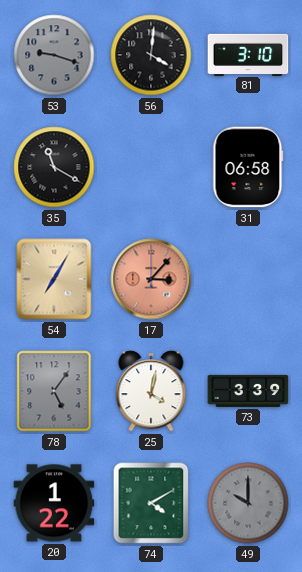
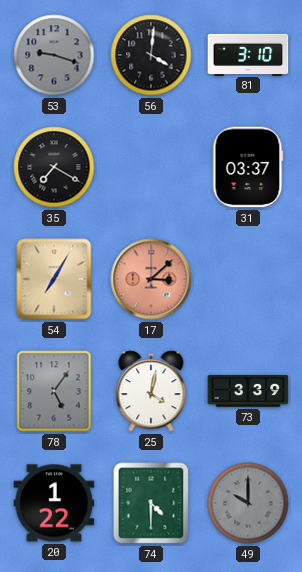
35: 11:20 -> 7:20
31: 06:58 -> 03:37
17: 3:07 -> 3:08
74: 4:10 -> 4:30
